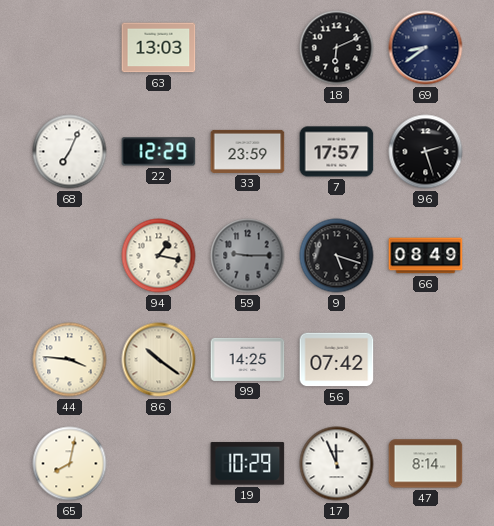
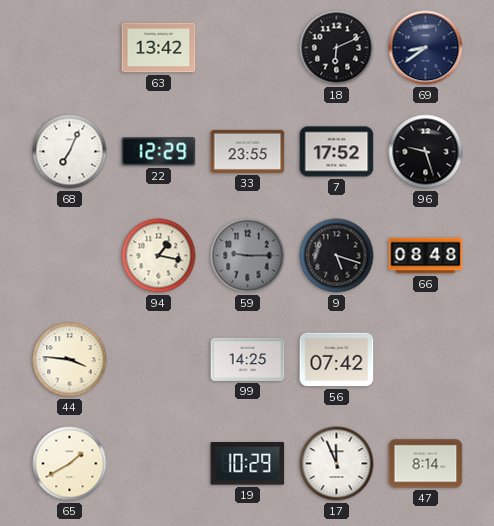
63: 13:03 -> 13:42
33: 23:59 -> 23:55
7: 17:57 -> 17:52
96: 2:27 -> 9:27
66: 08:49 -> 08:48
86: 10:21 -> none
65: 8:02 -> 1:40
